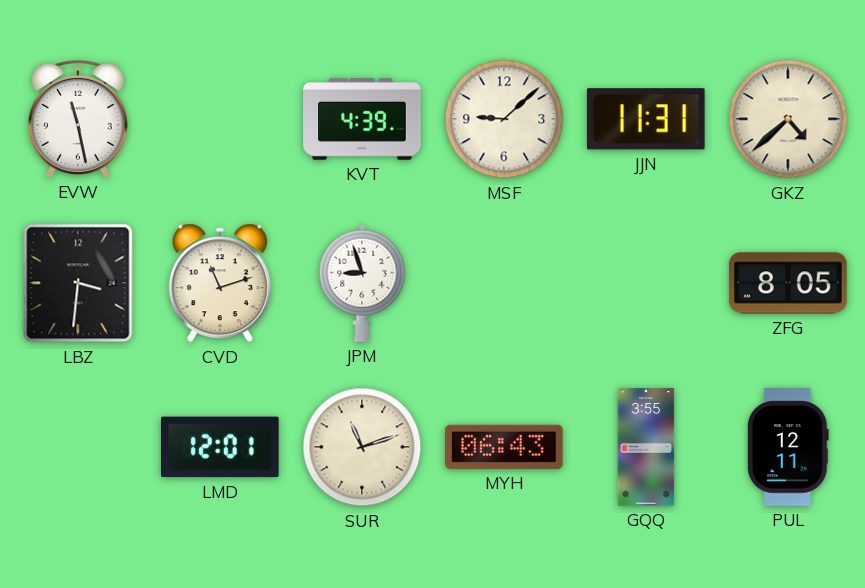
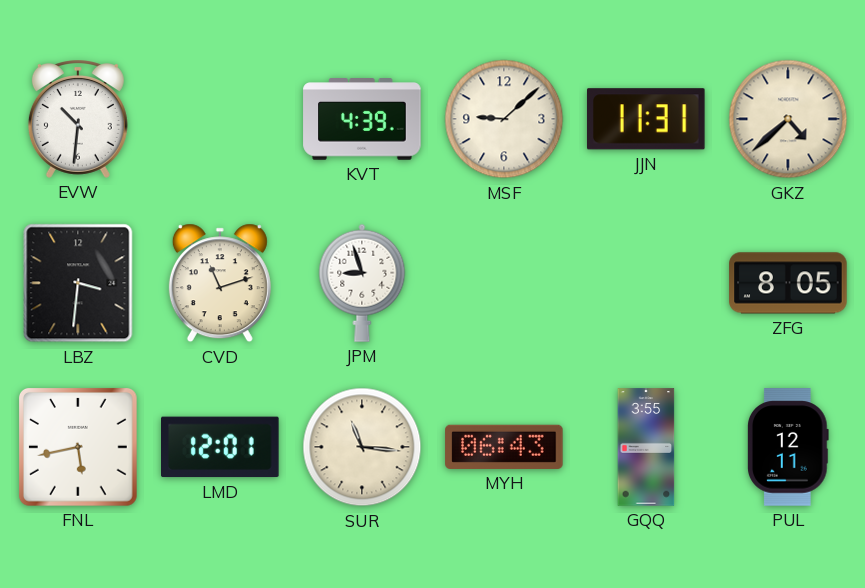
EVW: 11:28 -> 10:31
FNL: none -> 5:43
SUR: 11:12 -> 11:16
